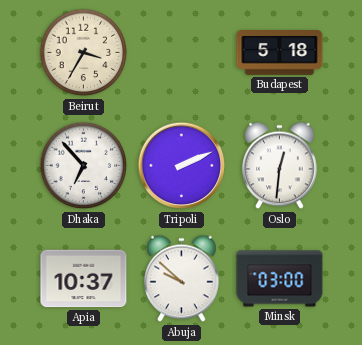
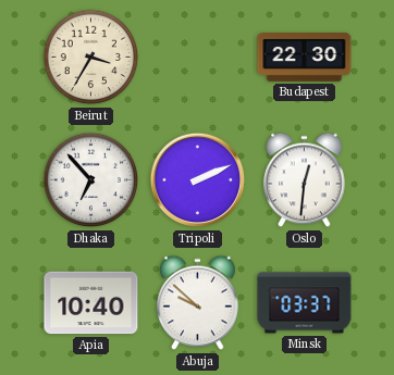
Budapest: 5:18 -> 22:30
Apia: 10:37 -> 10:40
Minsk: 03:00 -> 03:37
